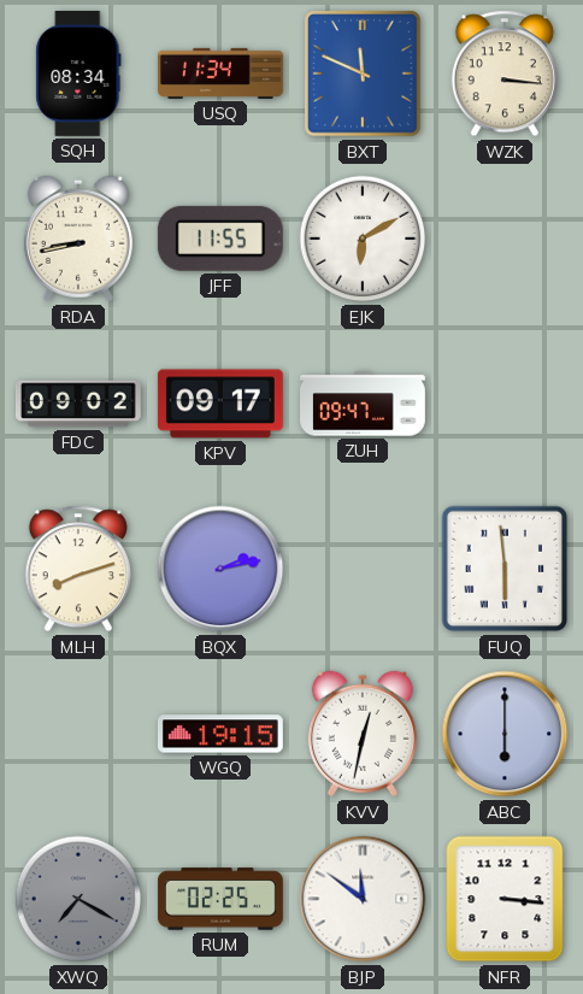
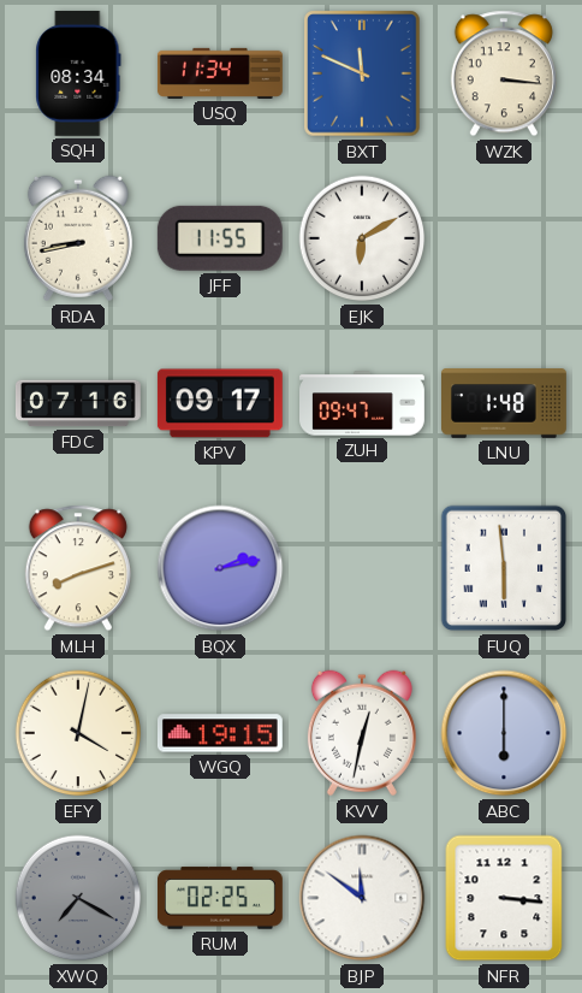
FDC: 09:02 -> 07:16
LNU: none -> 1:48
EFY: none -> 4:02
